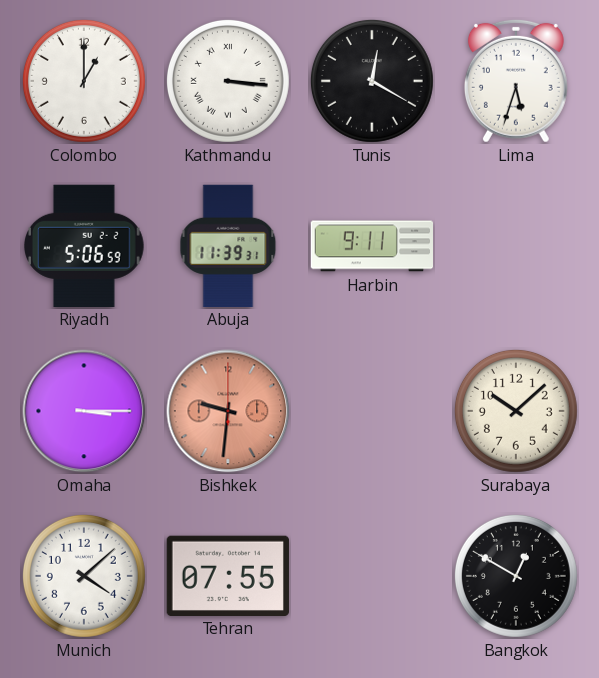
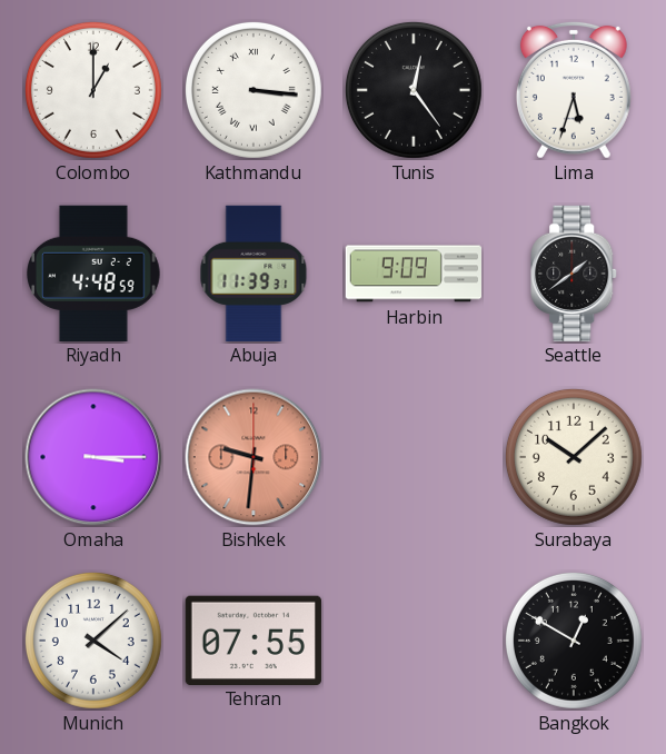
Tunis: 12:20 -> 12:24
Riyadh: 5:06 -> 4:48
Harbin: 9:11 -> 9:09
Seattle: none -> 1:39
